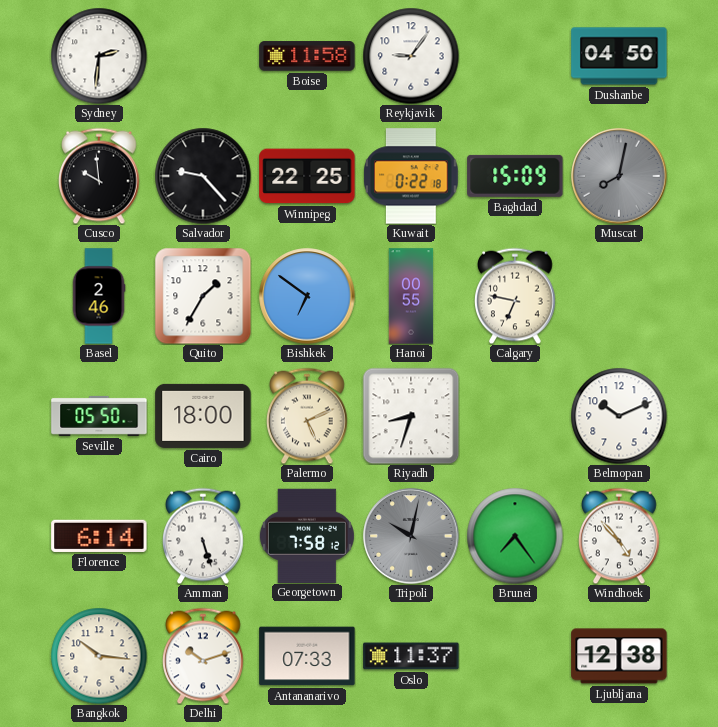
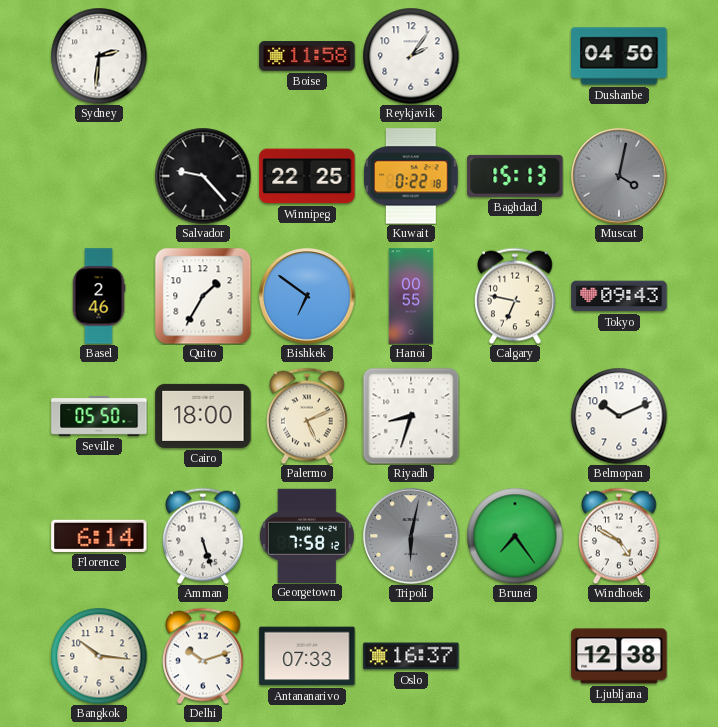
Reykjavik: 9:06 -> 2:06
Cusco: 9:59 -> none
Baghdad: 15:09 -> 15:13
Muscat: 8:02 -> 4:02
Tokyo: none -> 09:43
Tripoli: 10:02 -> 6:02
Windhoek: 4:53 -> 4:50
Oslo: 11:37 -> 16:37
